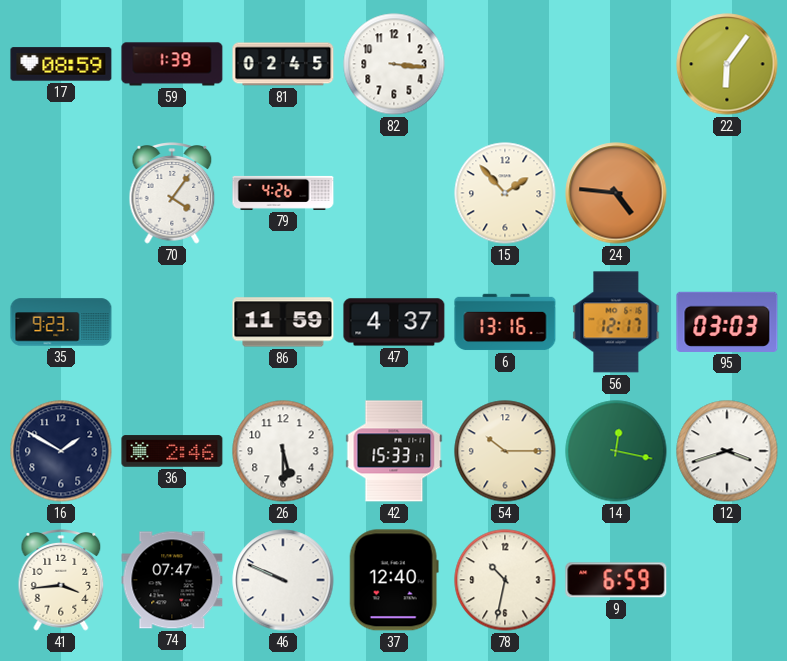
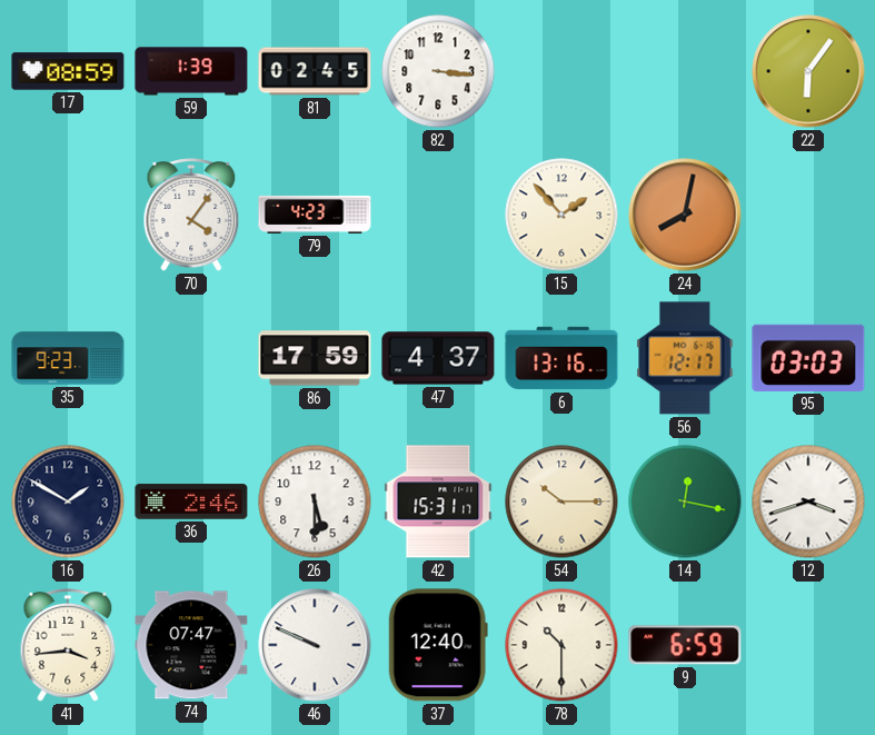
79: 4:26 -> 4:23
24: 4:46 -> 8:02
86: 11:59 -> 17:59
42: 15:33 -> 15:31
78: 10:32 -> 10:30
